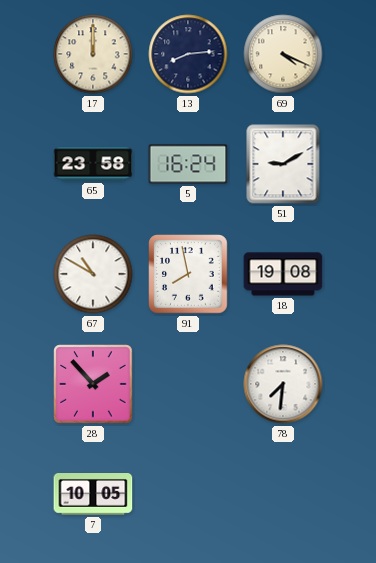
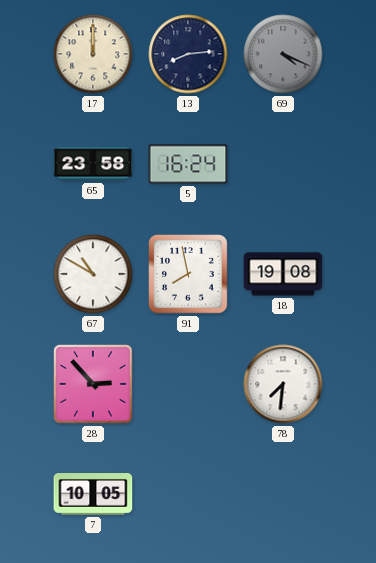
69 dial: cream -> grey
51: 9:10 -> none
28: 1:53 -> 2:53
